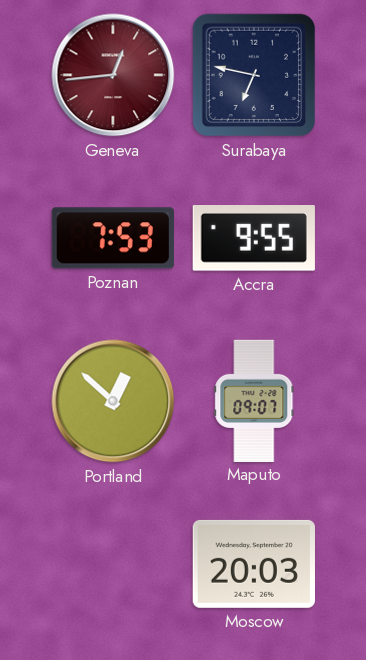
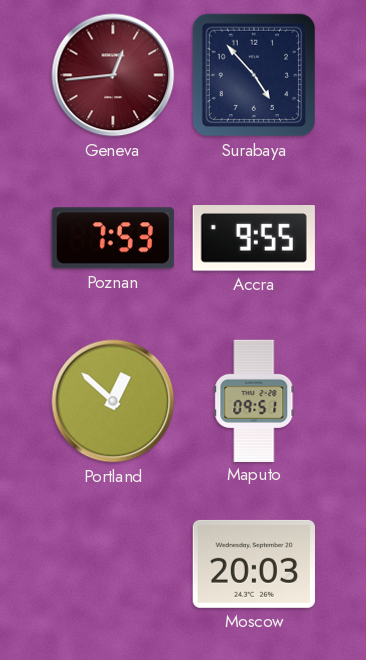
Surabaya: 6:47 -> 4:53
Maputo: 09:07 -> 09:51
